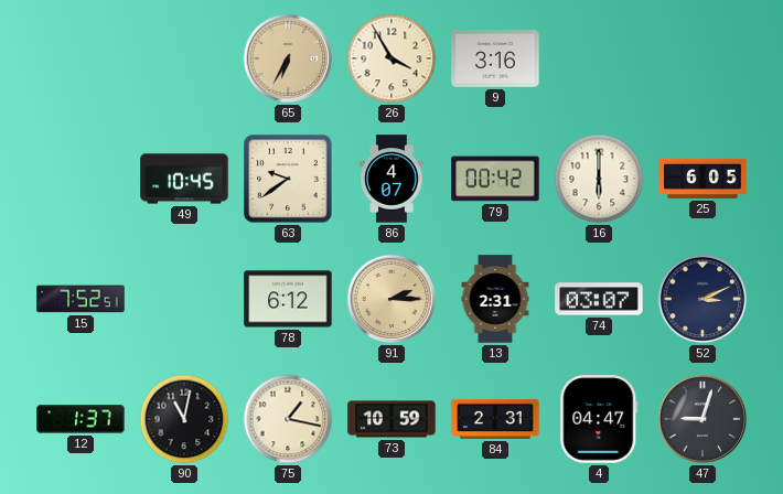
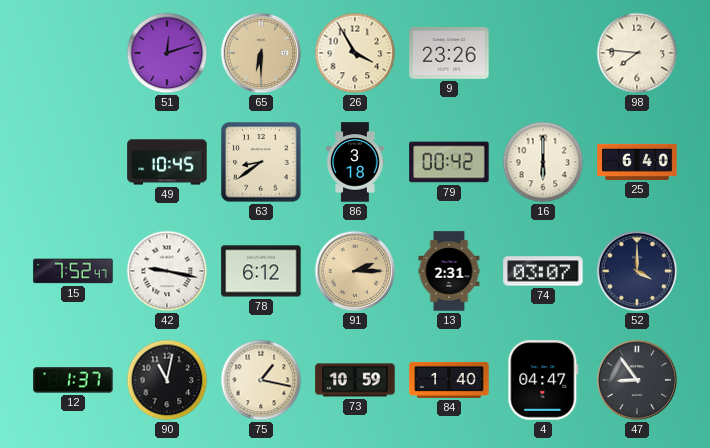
51: none -> 12:12
65: 6:35 -> 6:30
9: 3:16 -> 23:26
98: none -> 7:46
63: 9:39 -> 8:39
86: 4:07 -> 3:18
25: 6:05 -> 6:40
15: 7:52:51 -> 7:52:47
42: none -> 9:17
52: 3:11 -> 4:00
84: 2:31 -> 1:40
47: 9:03 -> 8:54
